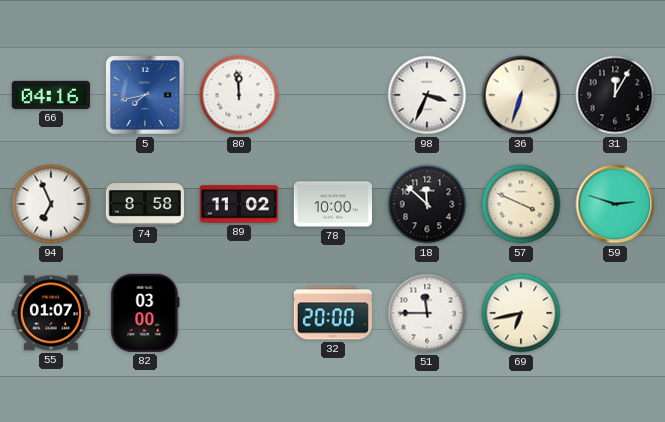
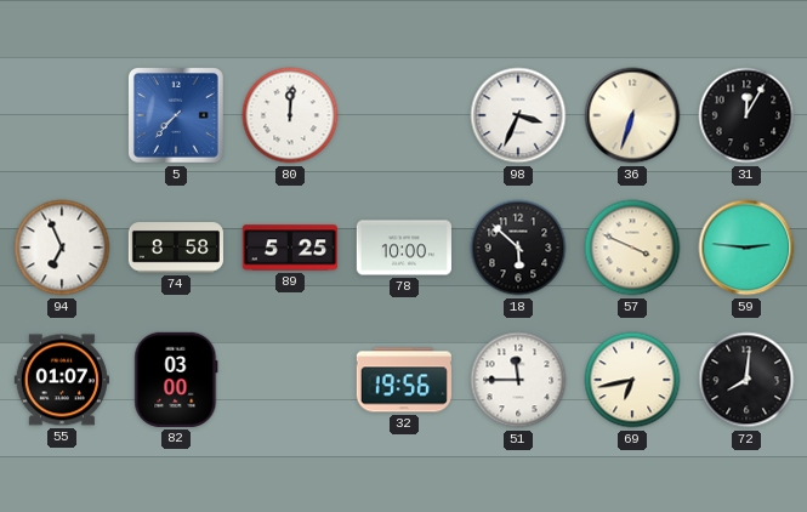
66: 04:16 -> none
5: 7:43 -> 7:37
80: 11:59 -> 12:01
89: 11:02 -> 5:25
18: 11:52 -> 5:52
59: 2:48 -> 2:46
32: 20:00 -> 19:56
72: none -> 8:01
